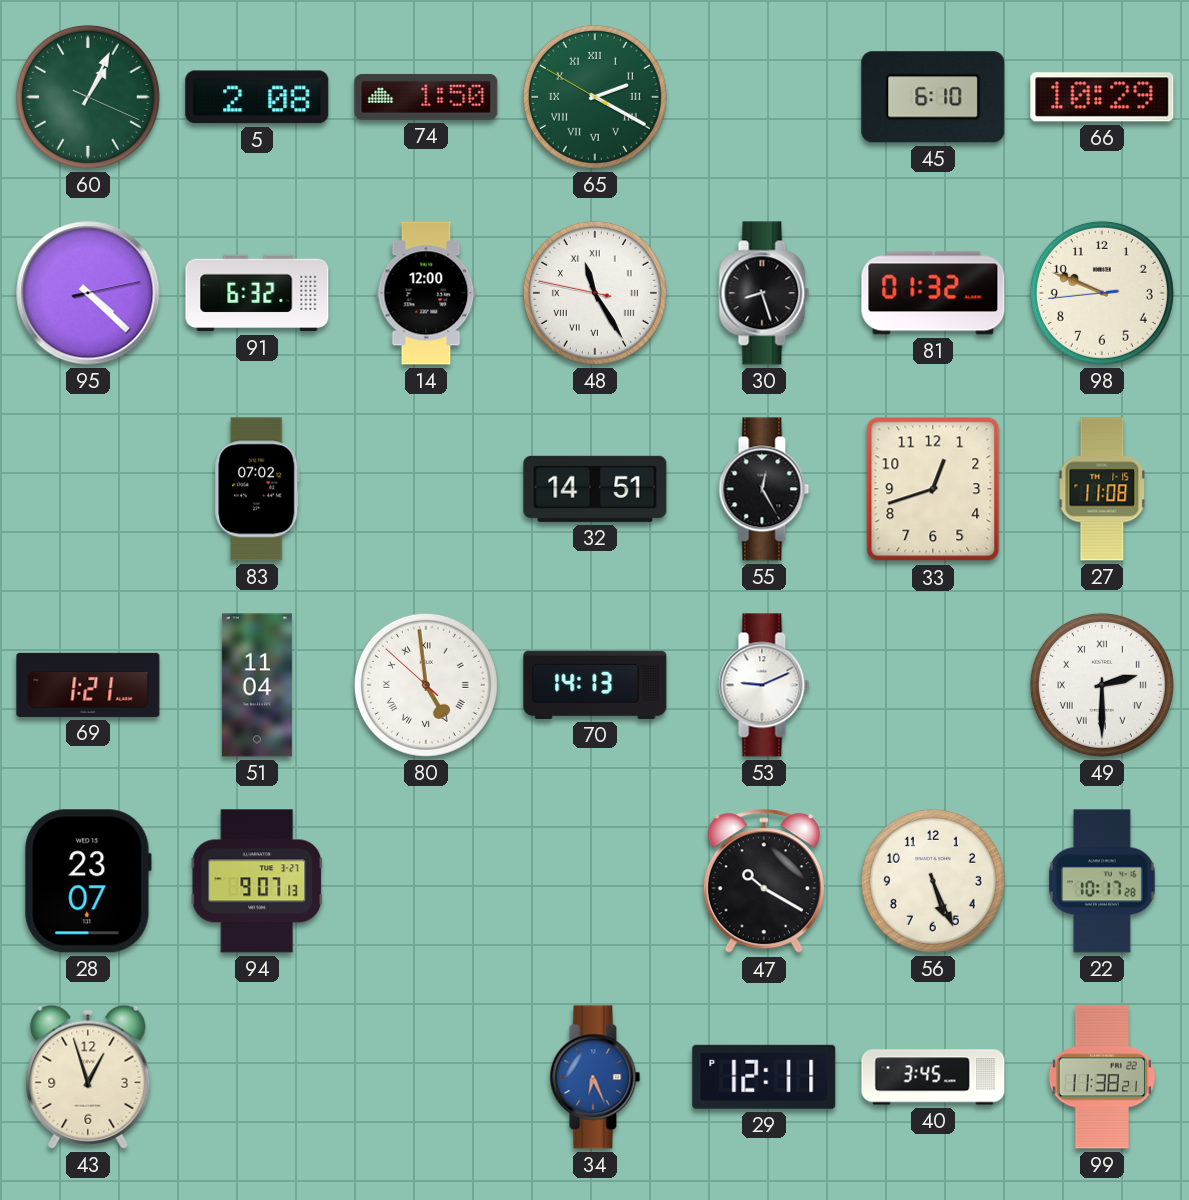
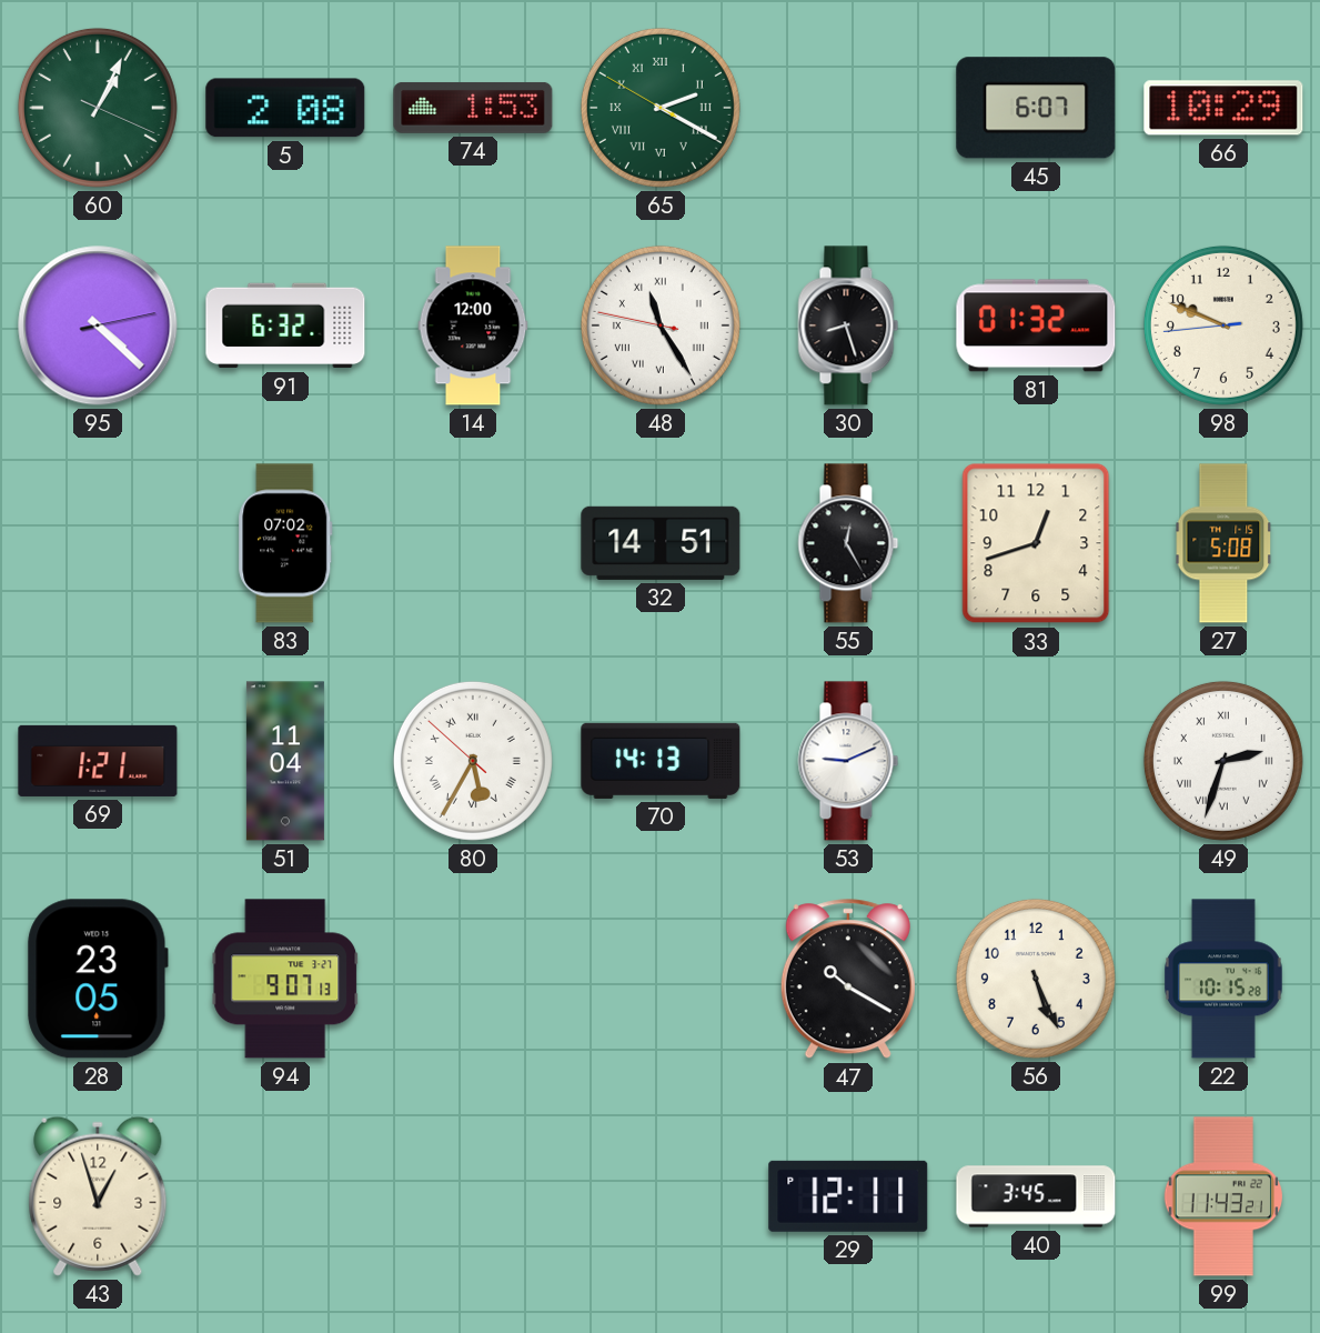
74: 1:50 -> 1:53
45: 6:10 -> 6:07
27: 11:08 -> 5:08
80: 4:58 -> 5:34
49: 2:30 -> 2:33
28: 23:07 -> 23:05
22: 10:17 -> 10:15
34: 6:26 -> none
99: 11:38 -> 11:43
